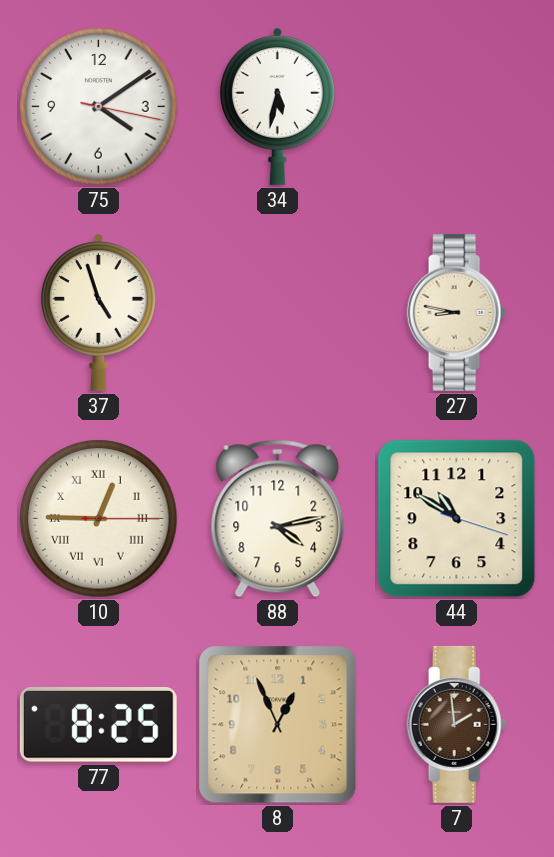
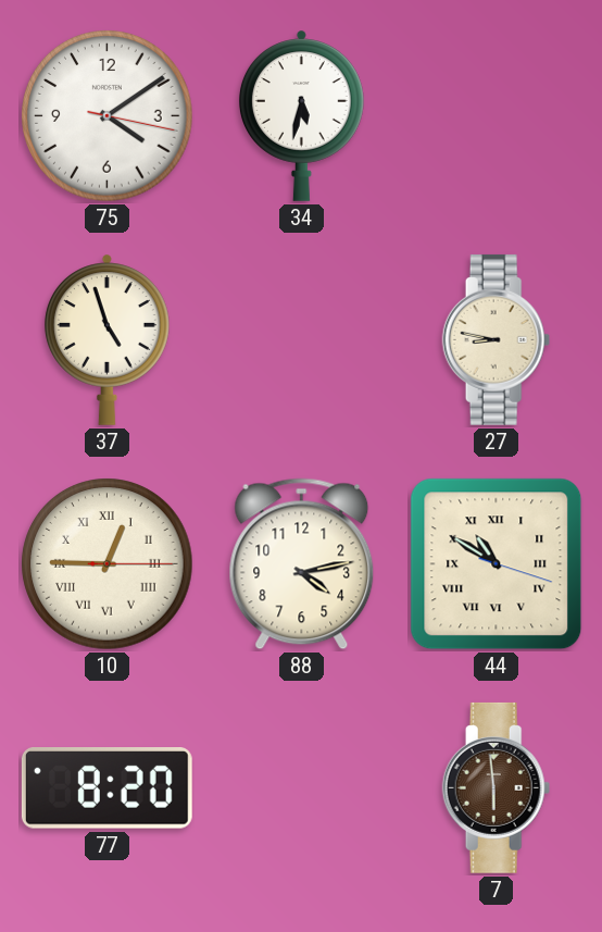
44 numerals: Arabic -> Roman
77: 8:25 -> 8:20
8: 12:56 -> none
7: 1:59 -> 5:59
